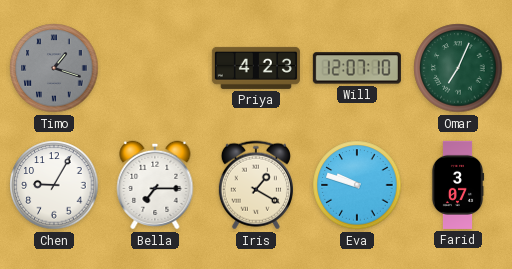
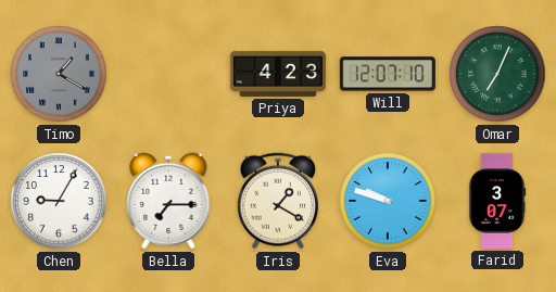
Timo: 1:18 -> 1:20
